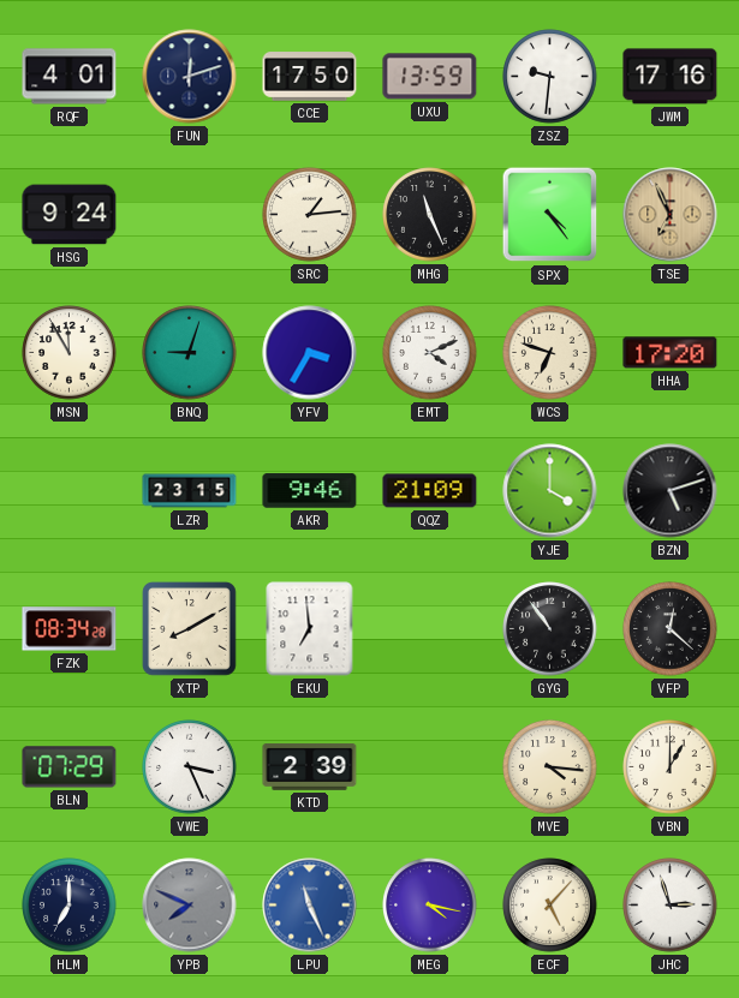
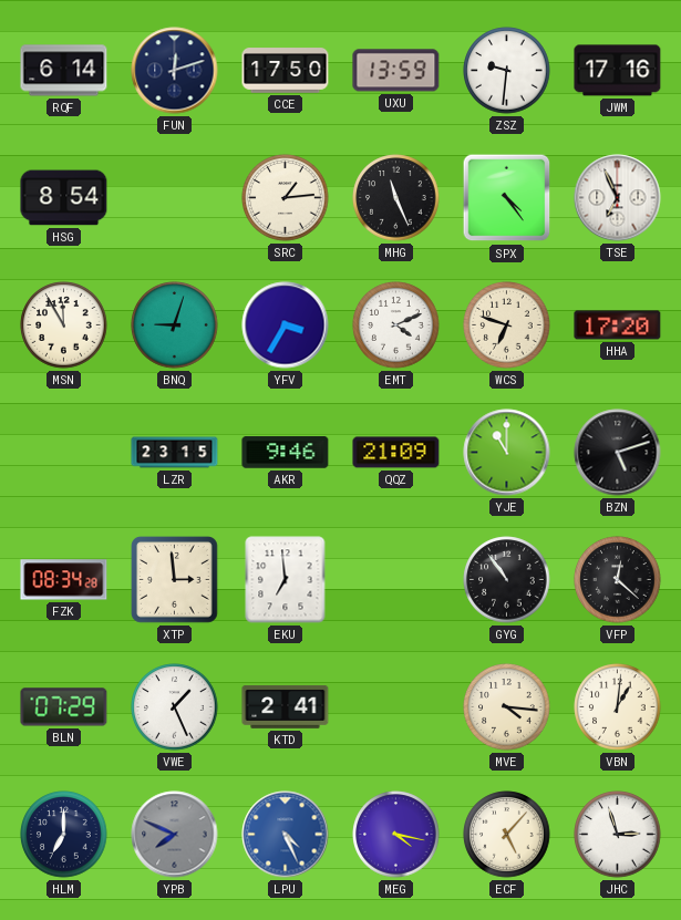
RQF: 4:01 -> 6:14
HSG: 9:24 -> 8:54
TSE dial: champagne -> white
YJE: 4:00 -> 11:00
XTP: 8:10 -> 2:59
VWE: 3:26 -> 1:26
KTD: 2:39 -> 2:41
VBN: 1:00 -> 1:01
LPU: 11:26 -> 4:26
